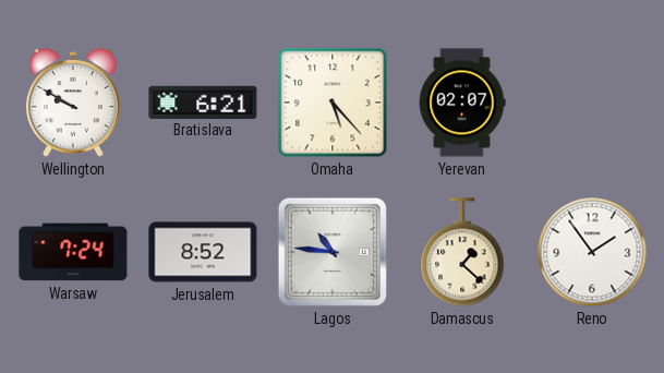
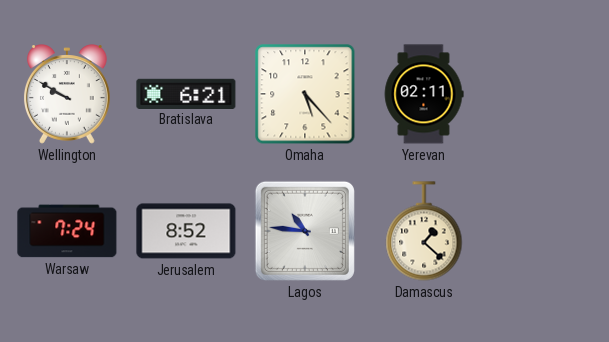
Yerevan: 02:07 -> 02:11
Reno: 1:54 -> none
